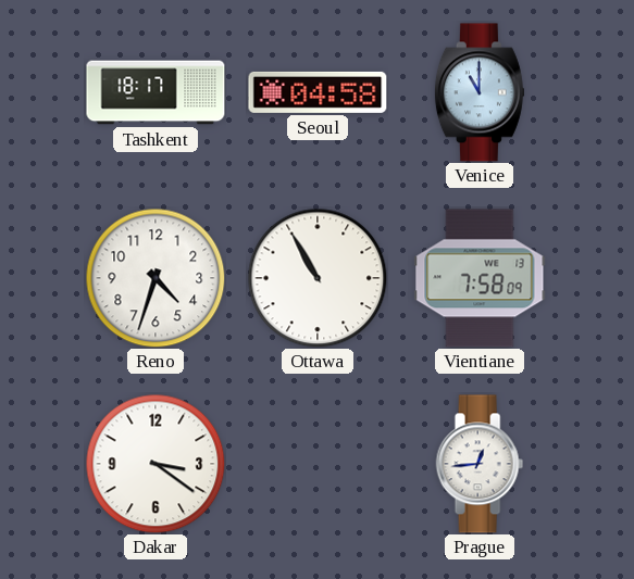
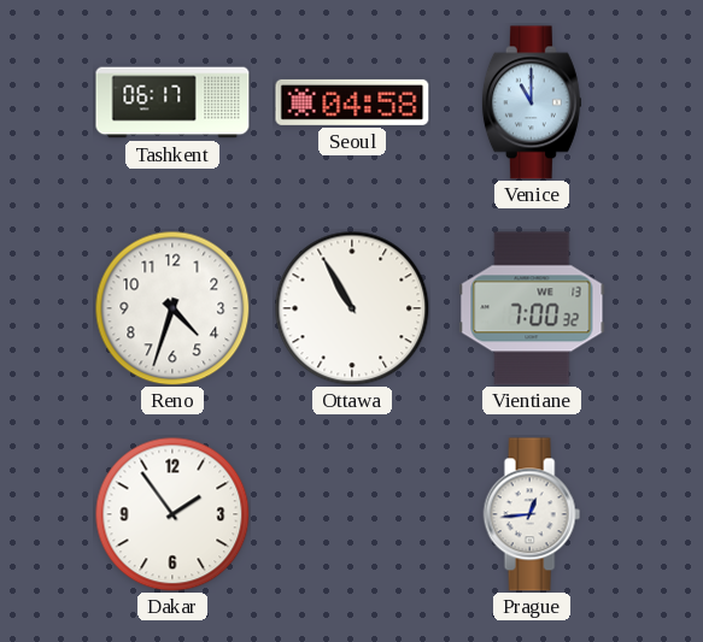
Tashkent: 18:17 -> 06:17
Vientiane: 7:58 -> 7:00
Dakar: 3:21 -> 1:54
